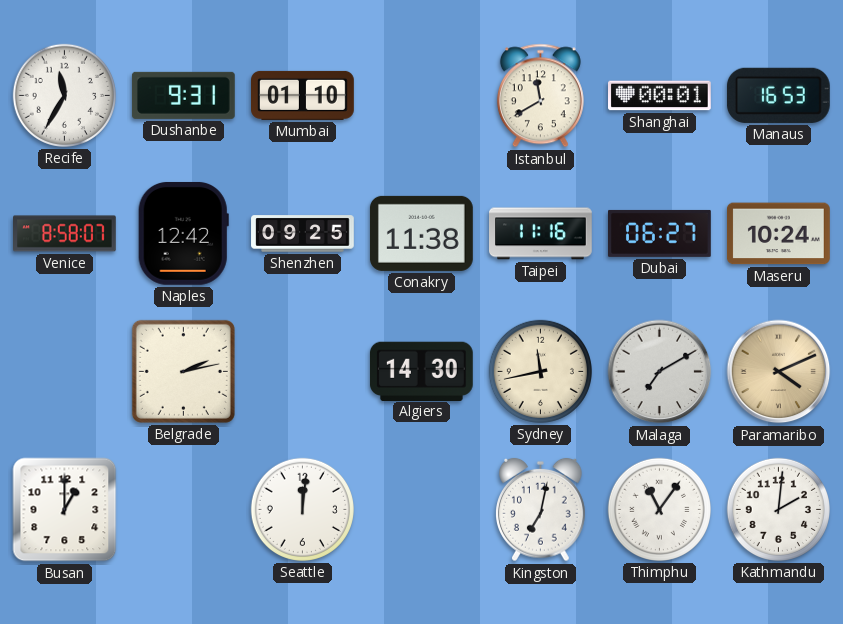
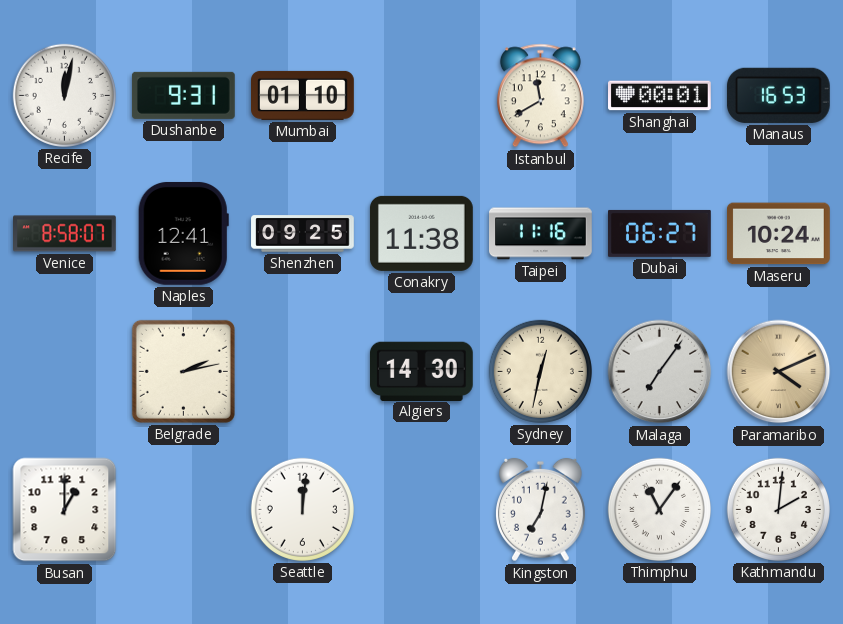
Recife: 11:35 -> 12:02
Naples: 12:42 -> 12:41
Sydney: 11:43 -> 12:32
Malaga: 7:10 -> 7:06
